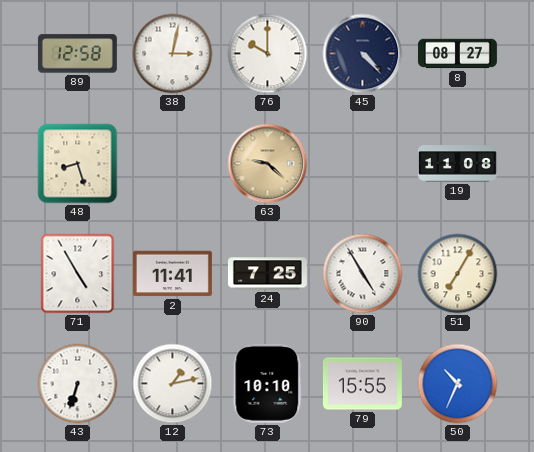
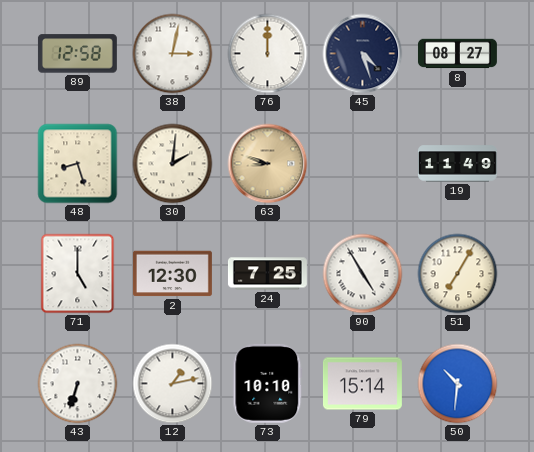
76: 10:00 -> 12:00
45: 4:23 -> 4:27
30: none -> 2:01
63: 9:22 -> 8:48
19: 11:08 -> 11:49
71: 4:55 -> 5:00
2: 11:41 -> 12:30
79: 15:55 -> 15:14
50: 10:34 -> 10:31
